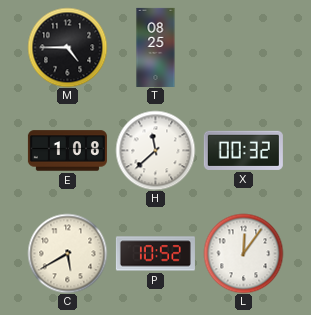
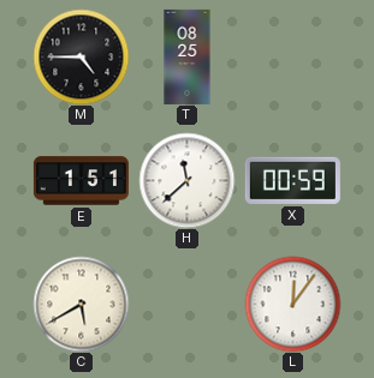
E: 1:08 -> 1:51
X: 00:32 -> 00:59
P: 10:52 -> none
